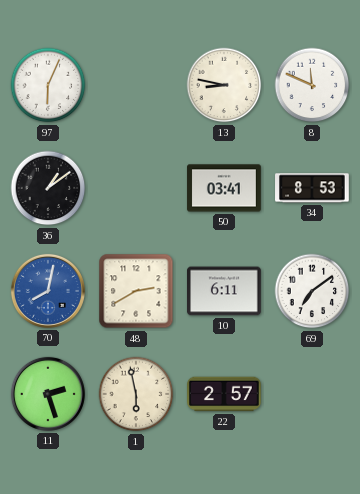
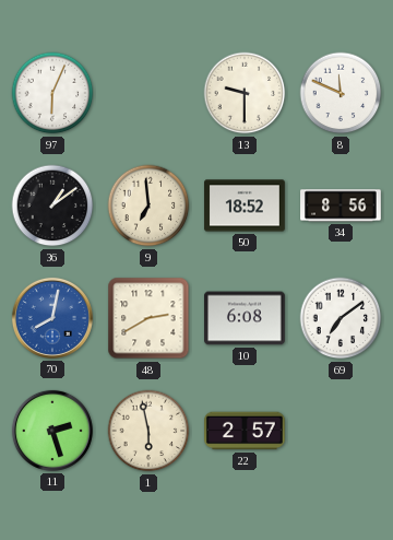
13: 8:47 -> 9:30
9: none -> 6:59
50: 03:41 -> 18:52
34: 8:53 -> 8:56
10: 6:11 -> 6:08
